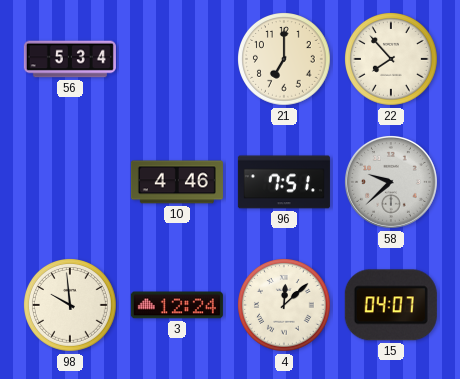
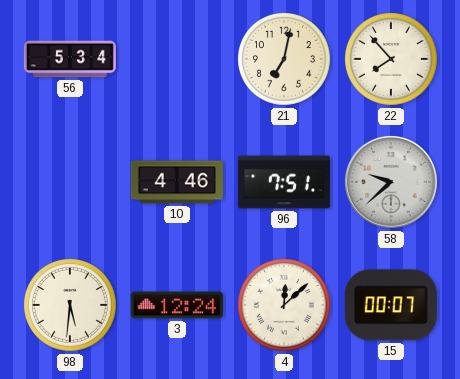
21: 7:00 -> 7:02
98: 9:59 -> 5:31
15: 04:07 -> 00:07
